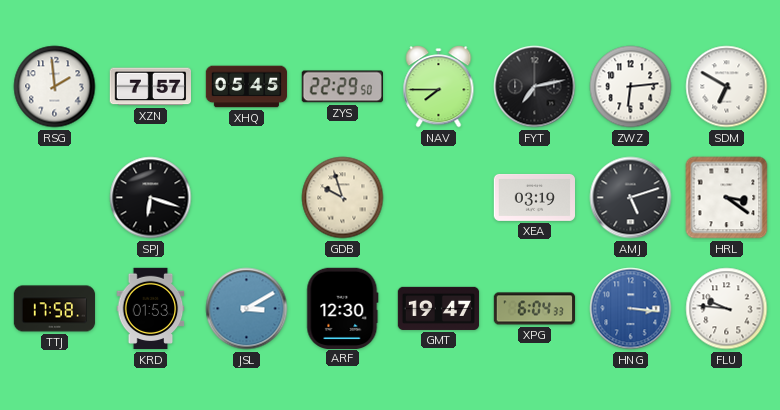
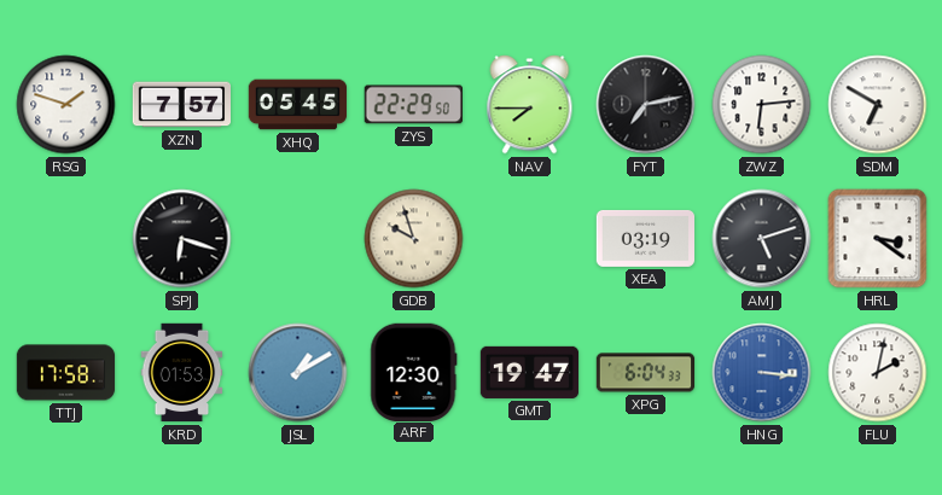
RSG: 1:59 -> 1:48
JSL: 3:10 -> 1:10
FLU: 9:46 -> 2:02
